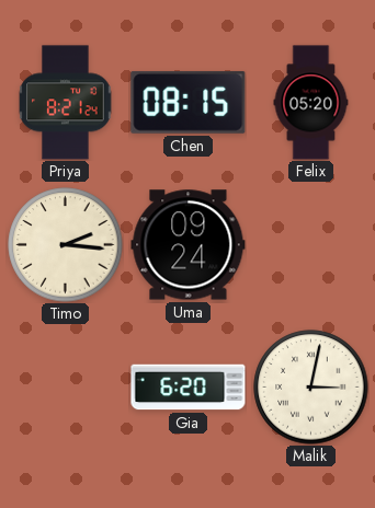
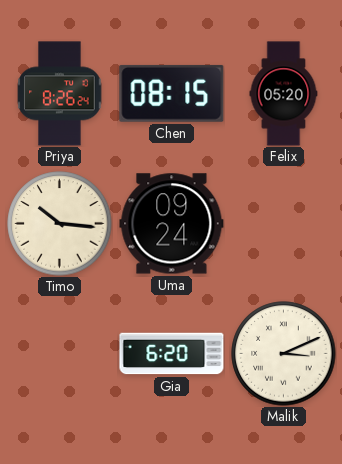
Priya: 8:21 -> 8:26
Timo: 2:16 -> 10:16
Malik: 3:02 -> 3:11
